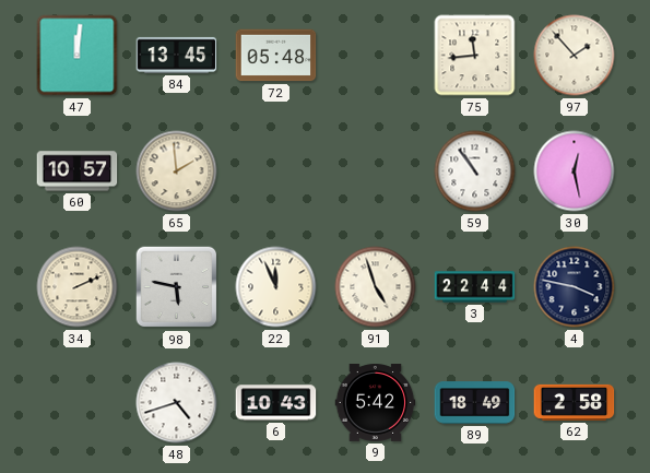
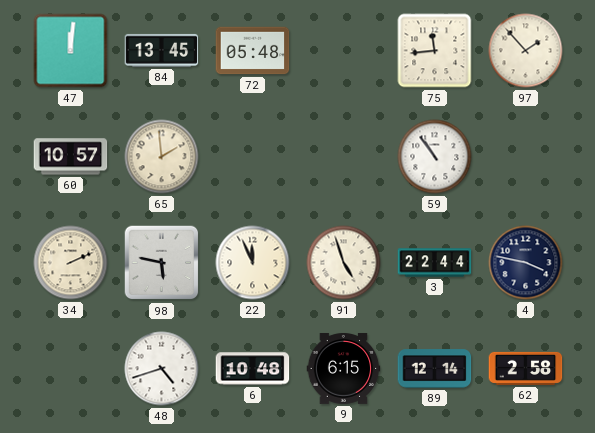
30: 12:28 -> none
6: 10:43 -> 10:48
9: 5:42 -> 6:15
89: 18:49 -> 12:14
